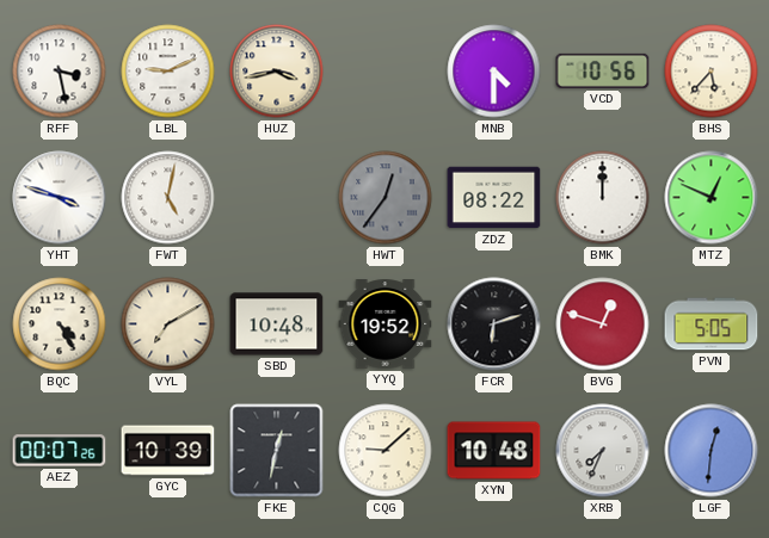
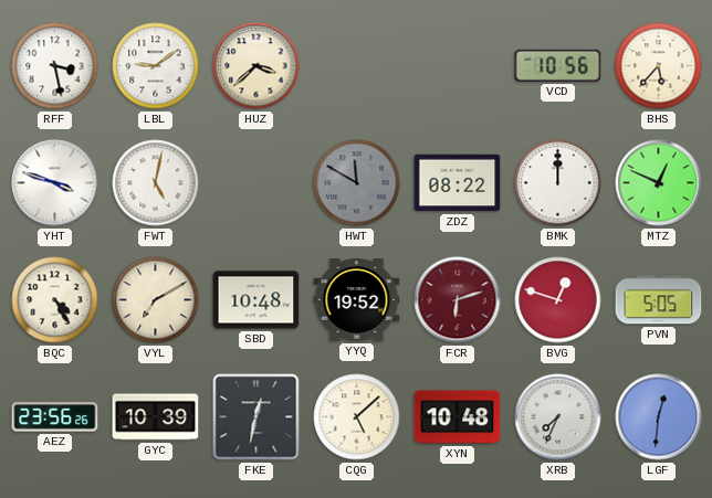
LBL: 9:11 -> 9:09
HUZ: 3:43 -> 3:38
MNB: 4:30 -> none
HWT: 12:36 -> 11:50
FCR dial: black -> burgundy
AEZ: 00:07 -> 23:56
CQG: 9:08 -> 5:08
